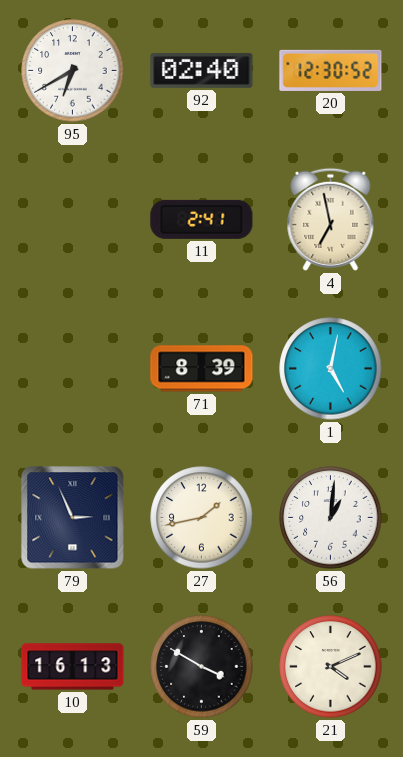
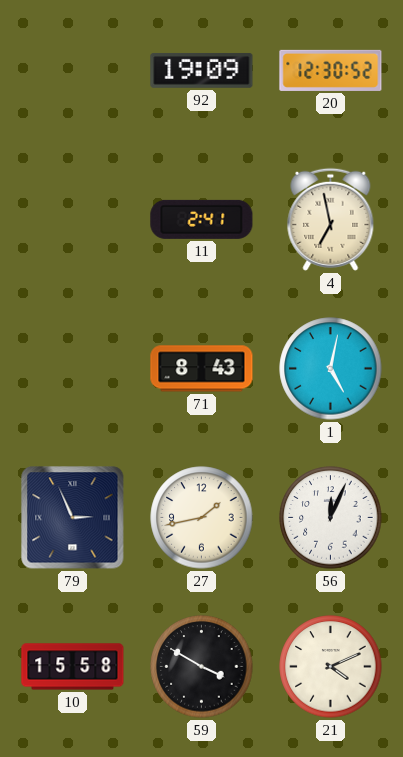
95: 6:40 -> none
92: 02:40 -> 19:09
71: 8:39 -> 8:43
56: 1:01 -> 12:04
10: 16:13 -> 15:58
